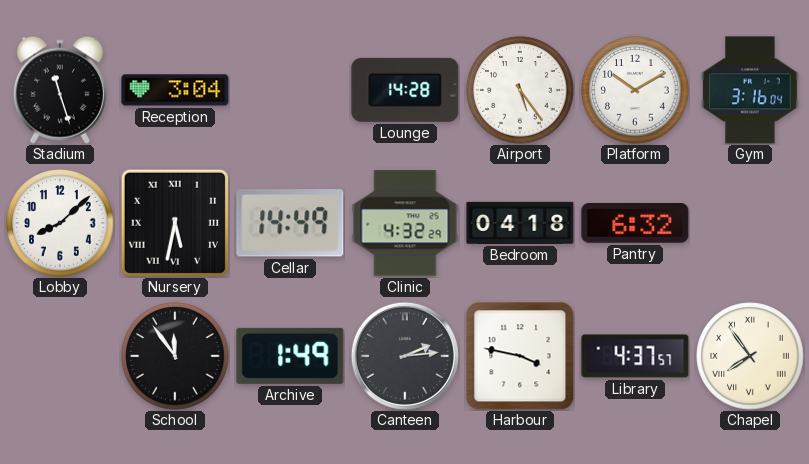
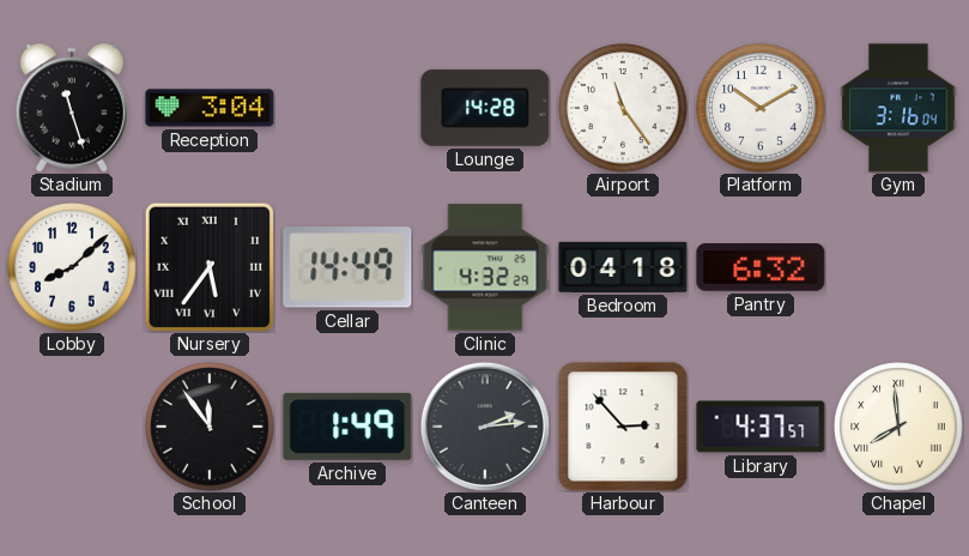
Airport: 5:24 -> 11:24
Nursery: 5:32 -> 5:36
Harbour: 3:47 -> 2:53
Chapel: 7:54 -> 7:59
